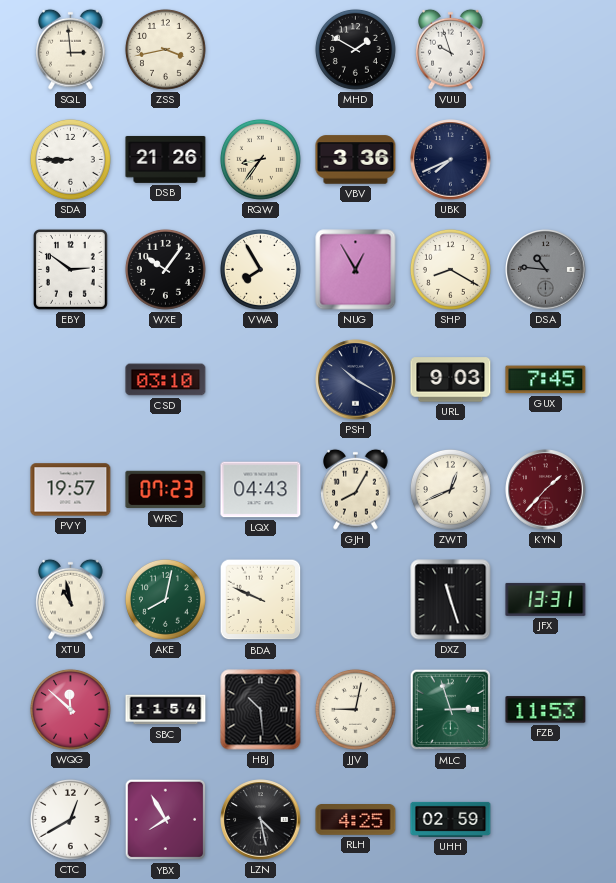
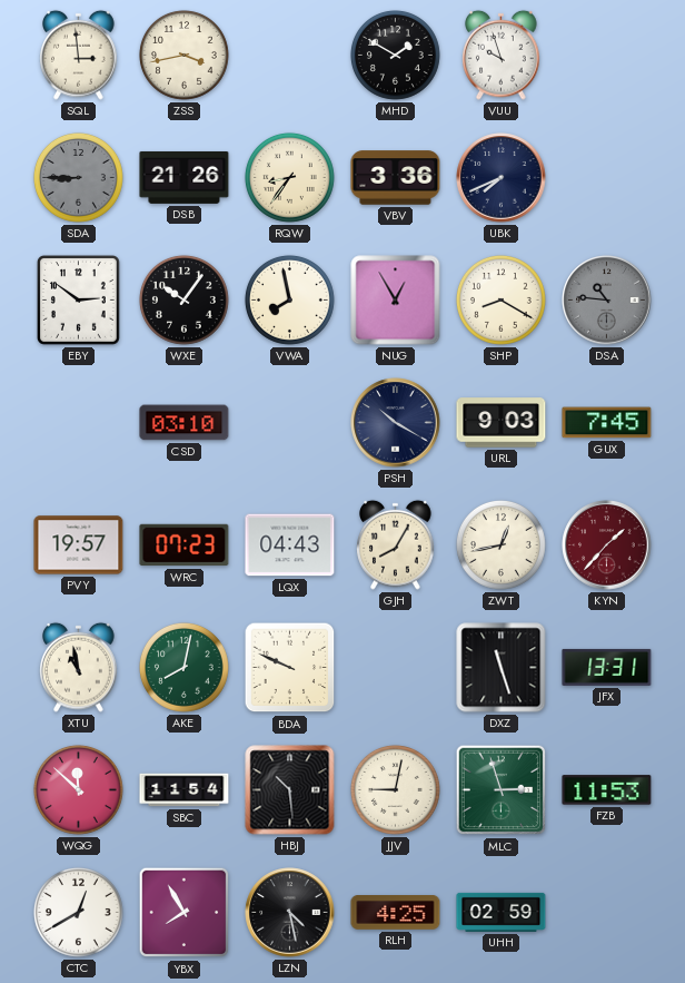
SDA dial: white -> grey
VWA: 7:55 -> 7:58
ZWT: 12:41 -> 12:43
